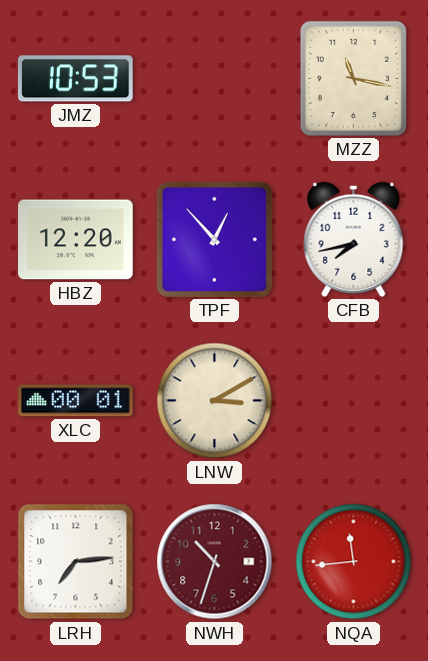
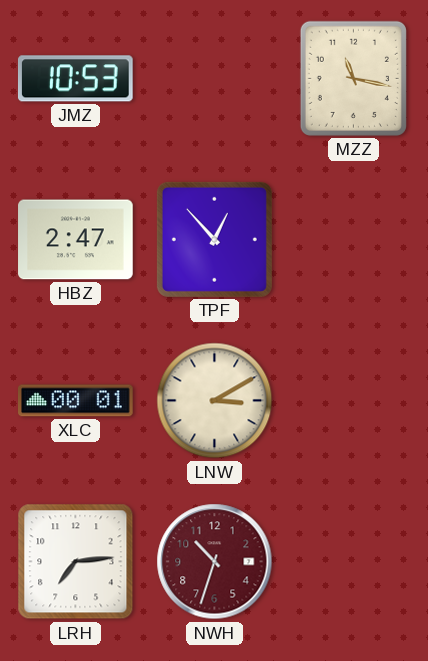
HBZ: 12:20 -> 2:47
CFB: 7:43 -> none
NQA: 11:44 -> none
